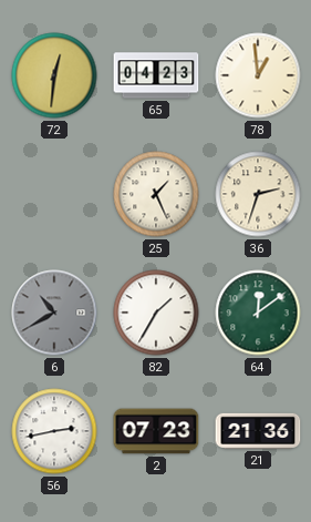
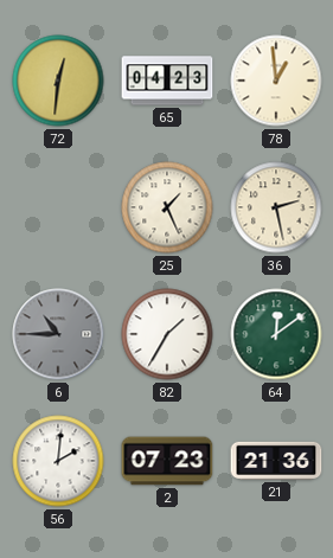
36: 2:33 -> 2:28
6: 10:40 -> 10:45
56: 2:43 -> 2:01
